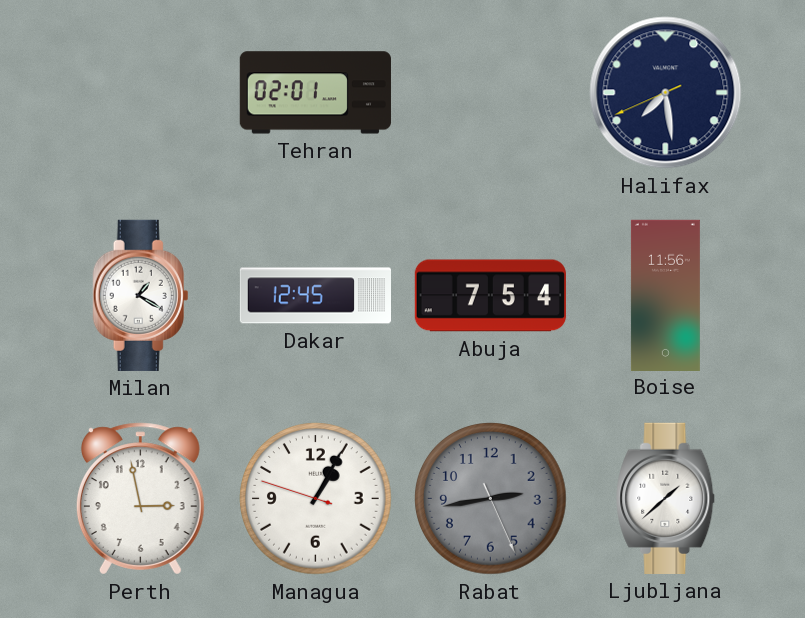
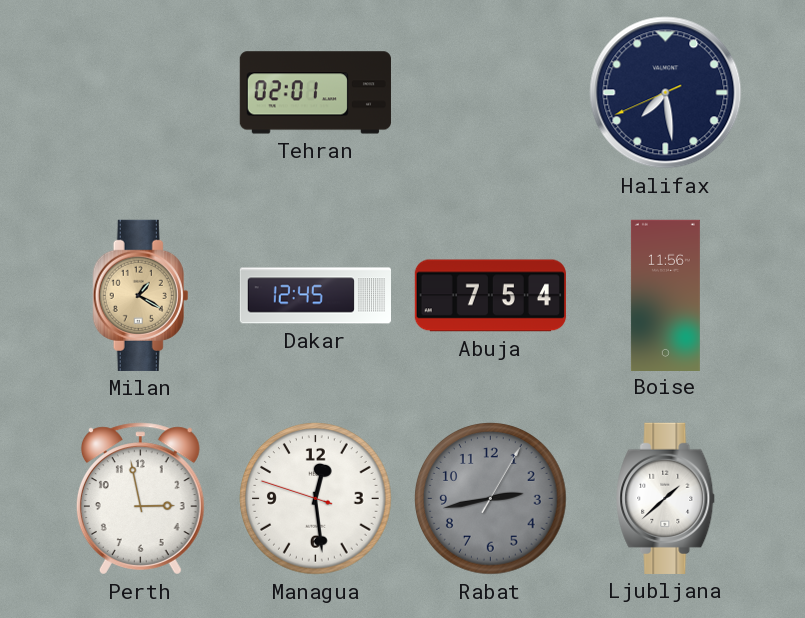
Milan dial: white -> champagne
Managua: 1:04 -> 12:28
Rabat: 2:43:26 -> 2:43:05
